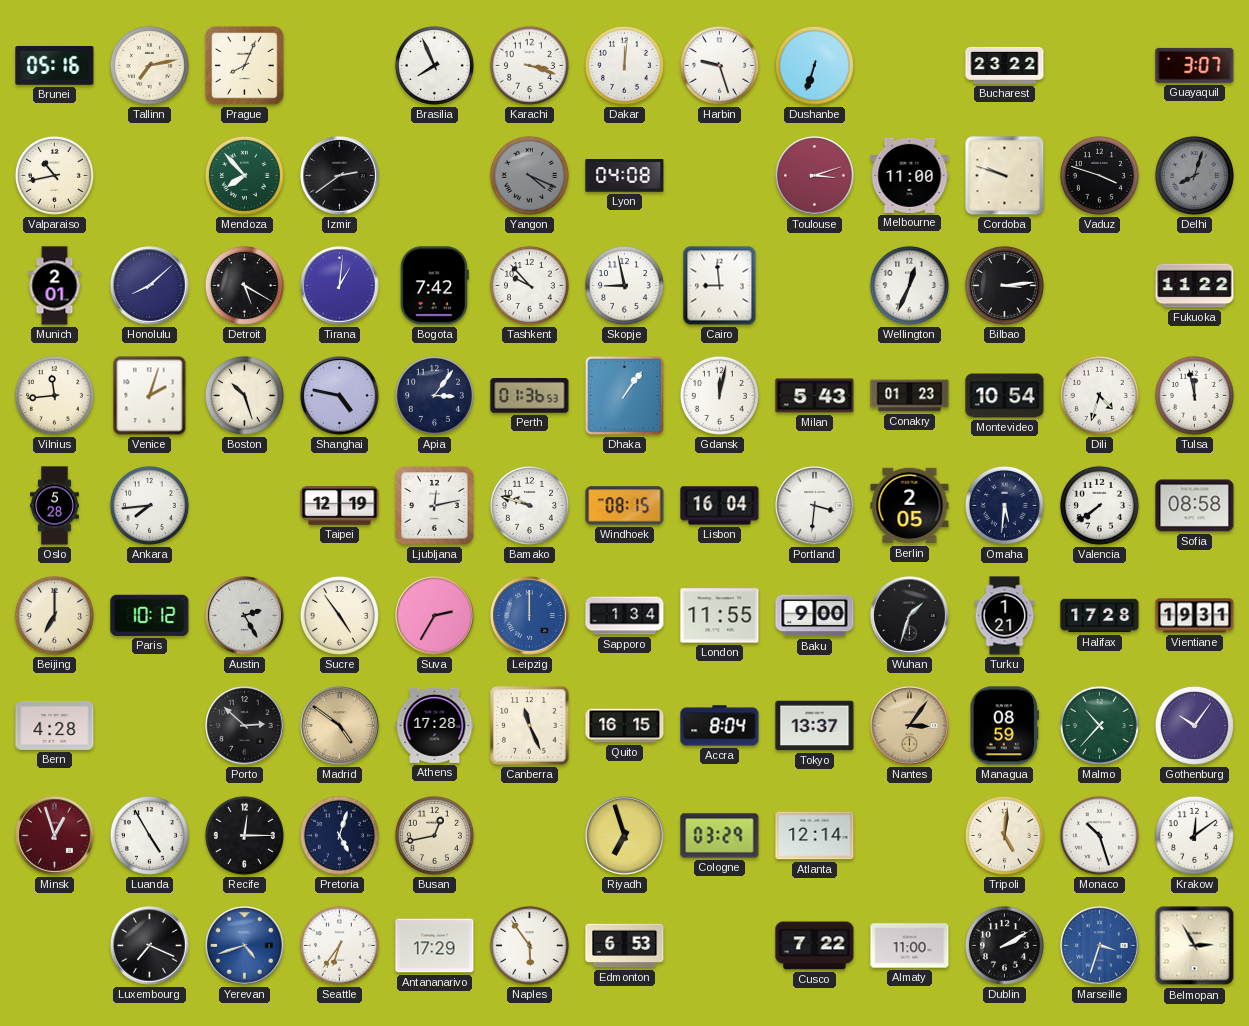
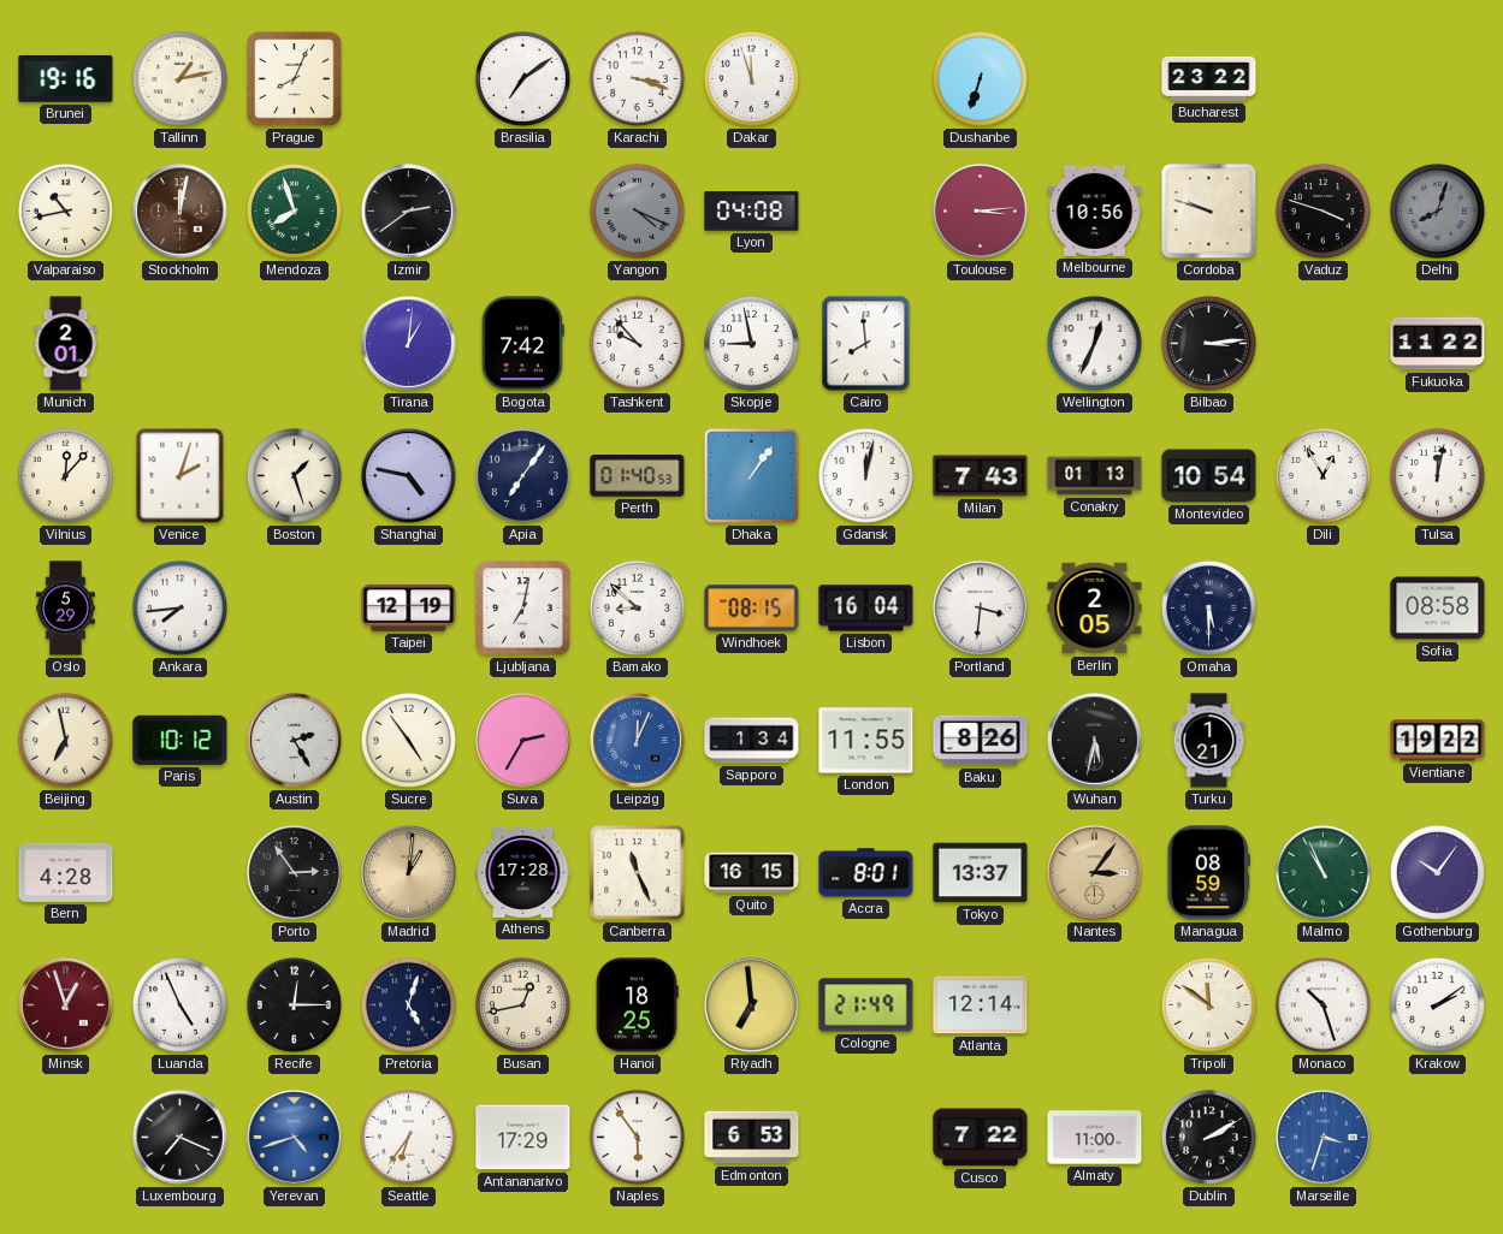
Brunei: 05:16 -> 19:16
Tallinn: 7:13 -> 1:13
Brasilia: 7:56 -> 7:09
Dakar: 12:01 -> 11:57
Harbin: 9:27 -> none
Guayaquil: 3:07 -> none
Stockholm: none -> 12:02
Mendoza: 7:53 -> 7:57
Toulouse: 3:12 -> 3:14
Melbourne: 11:00 -> 10:56
Honolulu: 8:08 -> none
Detroit: 5:20 -> none
Cairo: 8:59 -> 7:59
Vilnius: 11:44 -> 12:07
Boston: 10:27 -> 1:27
Apia: 3:06 -> 7:06
Perth: 01:36 -> 01:40
Milan: 5:43 -> 7:43
Conakry: 01:23 -> 01:13
Dili: 4:33 -> 12:55
Tulsa: 11:58 -> 12:02
Oslo: 5:28 -> 5:29
Ljubljana: 12:13 -> 7:02
Bamako: 9:48 -> 8:52
Omaha: 5:31 -> 5:30
Valencia: 7:39 -> none
Beijing: 7:00 -> 6:58
Leipzig: 12:00 -> 12:04
Baku: 9:00 -> 8:26
Wuhan: 1:33 -> 5:32
Halifax: 17:28 -> none
Vientiane: 19:31 -> 19:22
Porto: 2:52 -> 2:54
Madrid: 4:51 -> 1:01
Accra: 8:04 -> 8:01
Malmo: 10:37 -> 10:56
Luanda: 4:55 -> 4:56
Hanoi: none -> 18:25
Riyadh: 6:57 -> 6:59
Cologne: 03:29 -> 21:49
Tripoli: 5:01 -> 11:51
Krakow: 12:09 -> 2:09
Belmopan: 2:55 -> none
